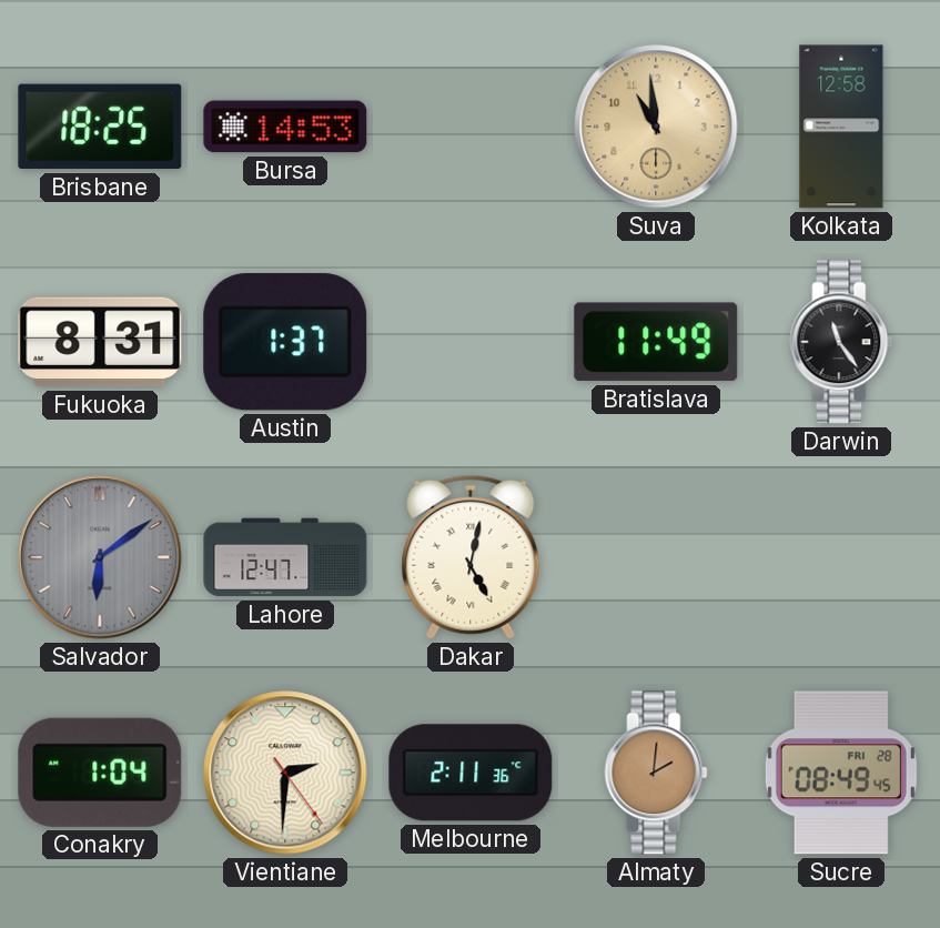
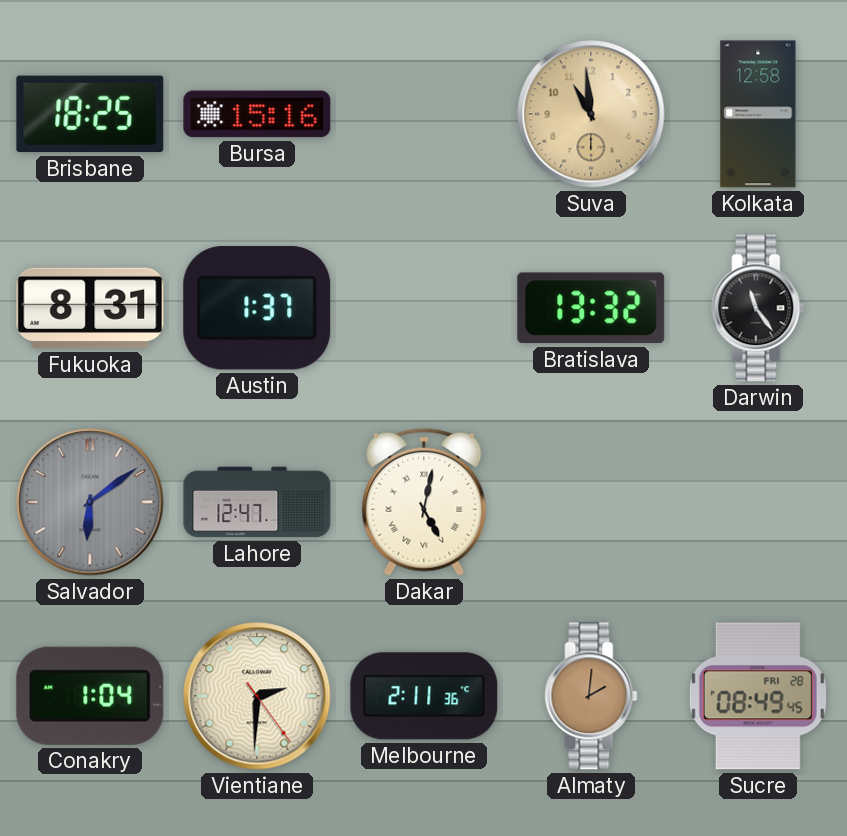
Bursa: 14:53 -> 15:16
Bratislava: 11:49 -> 13:32
